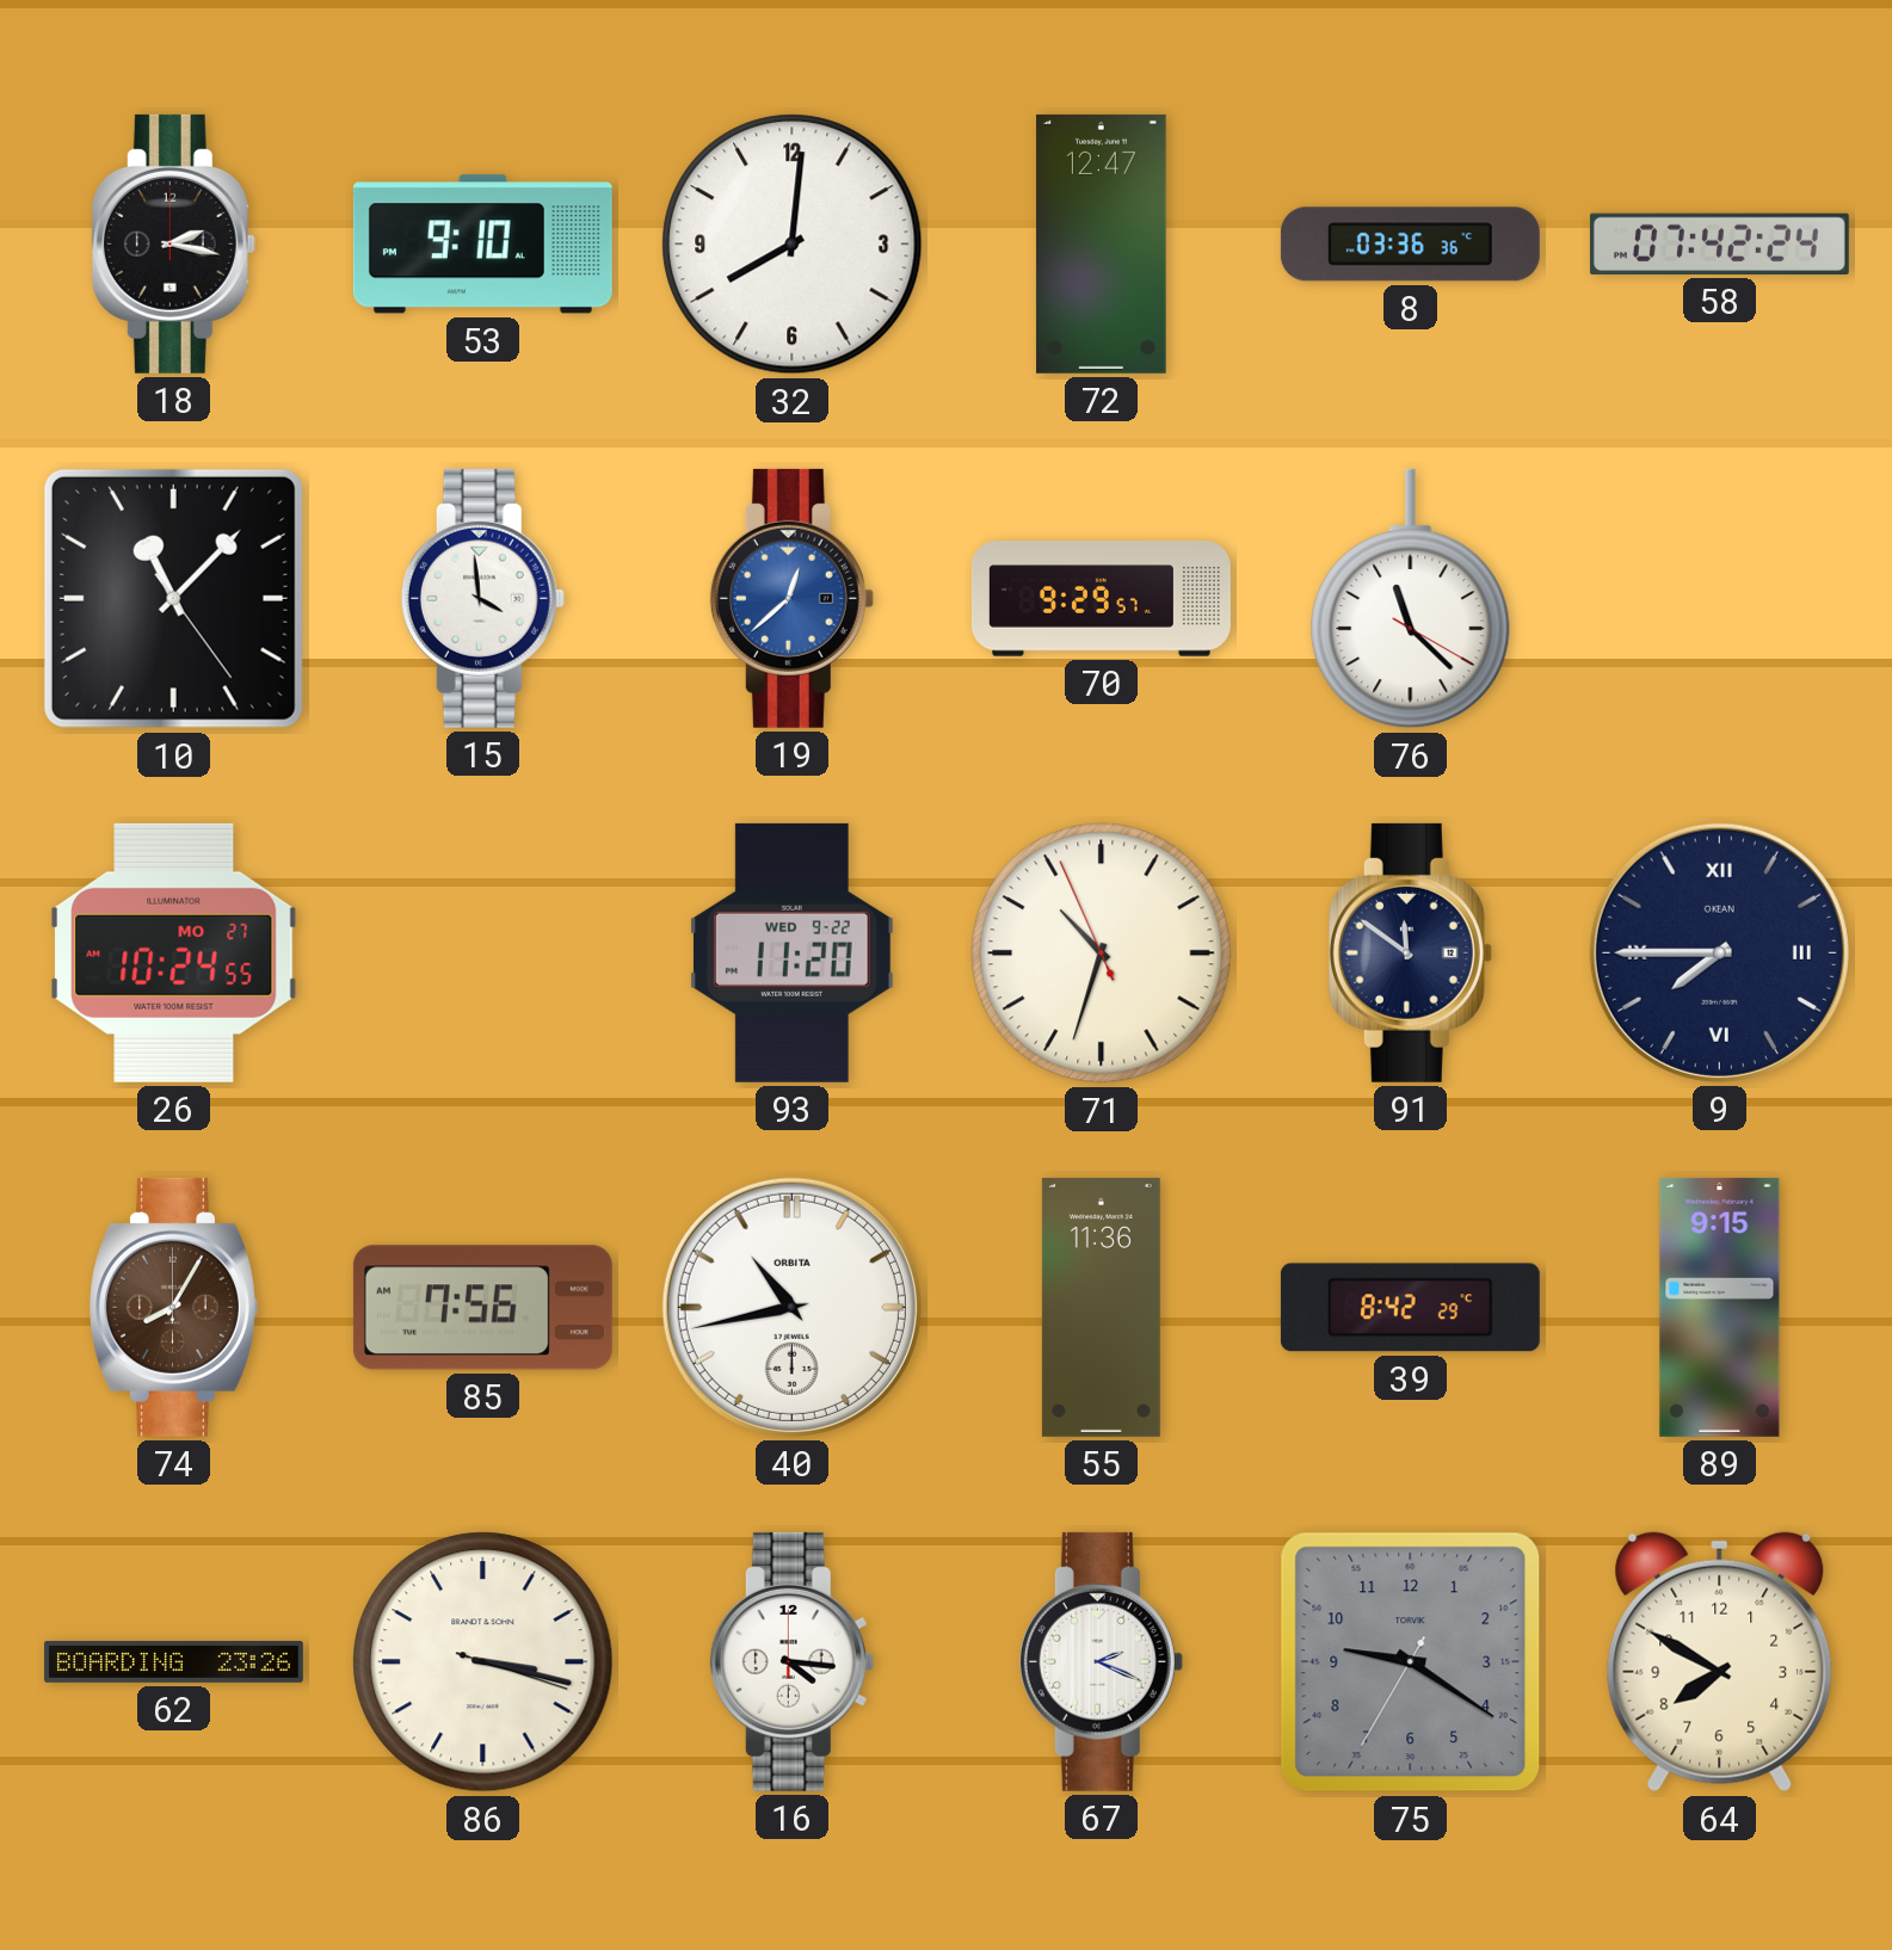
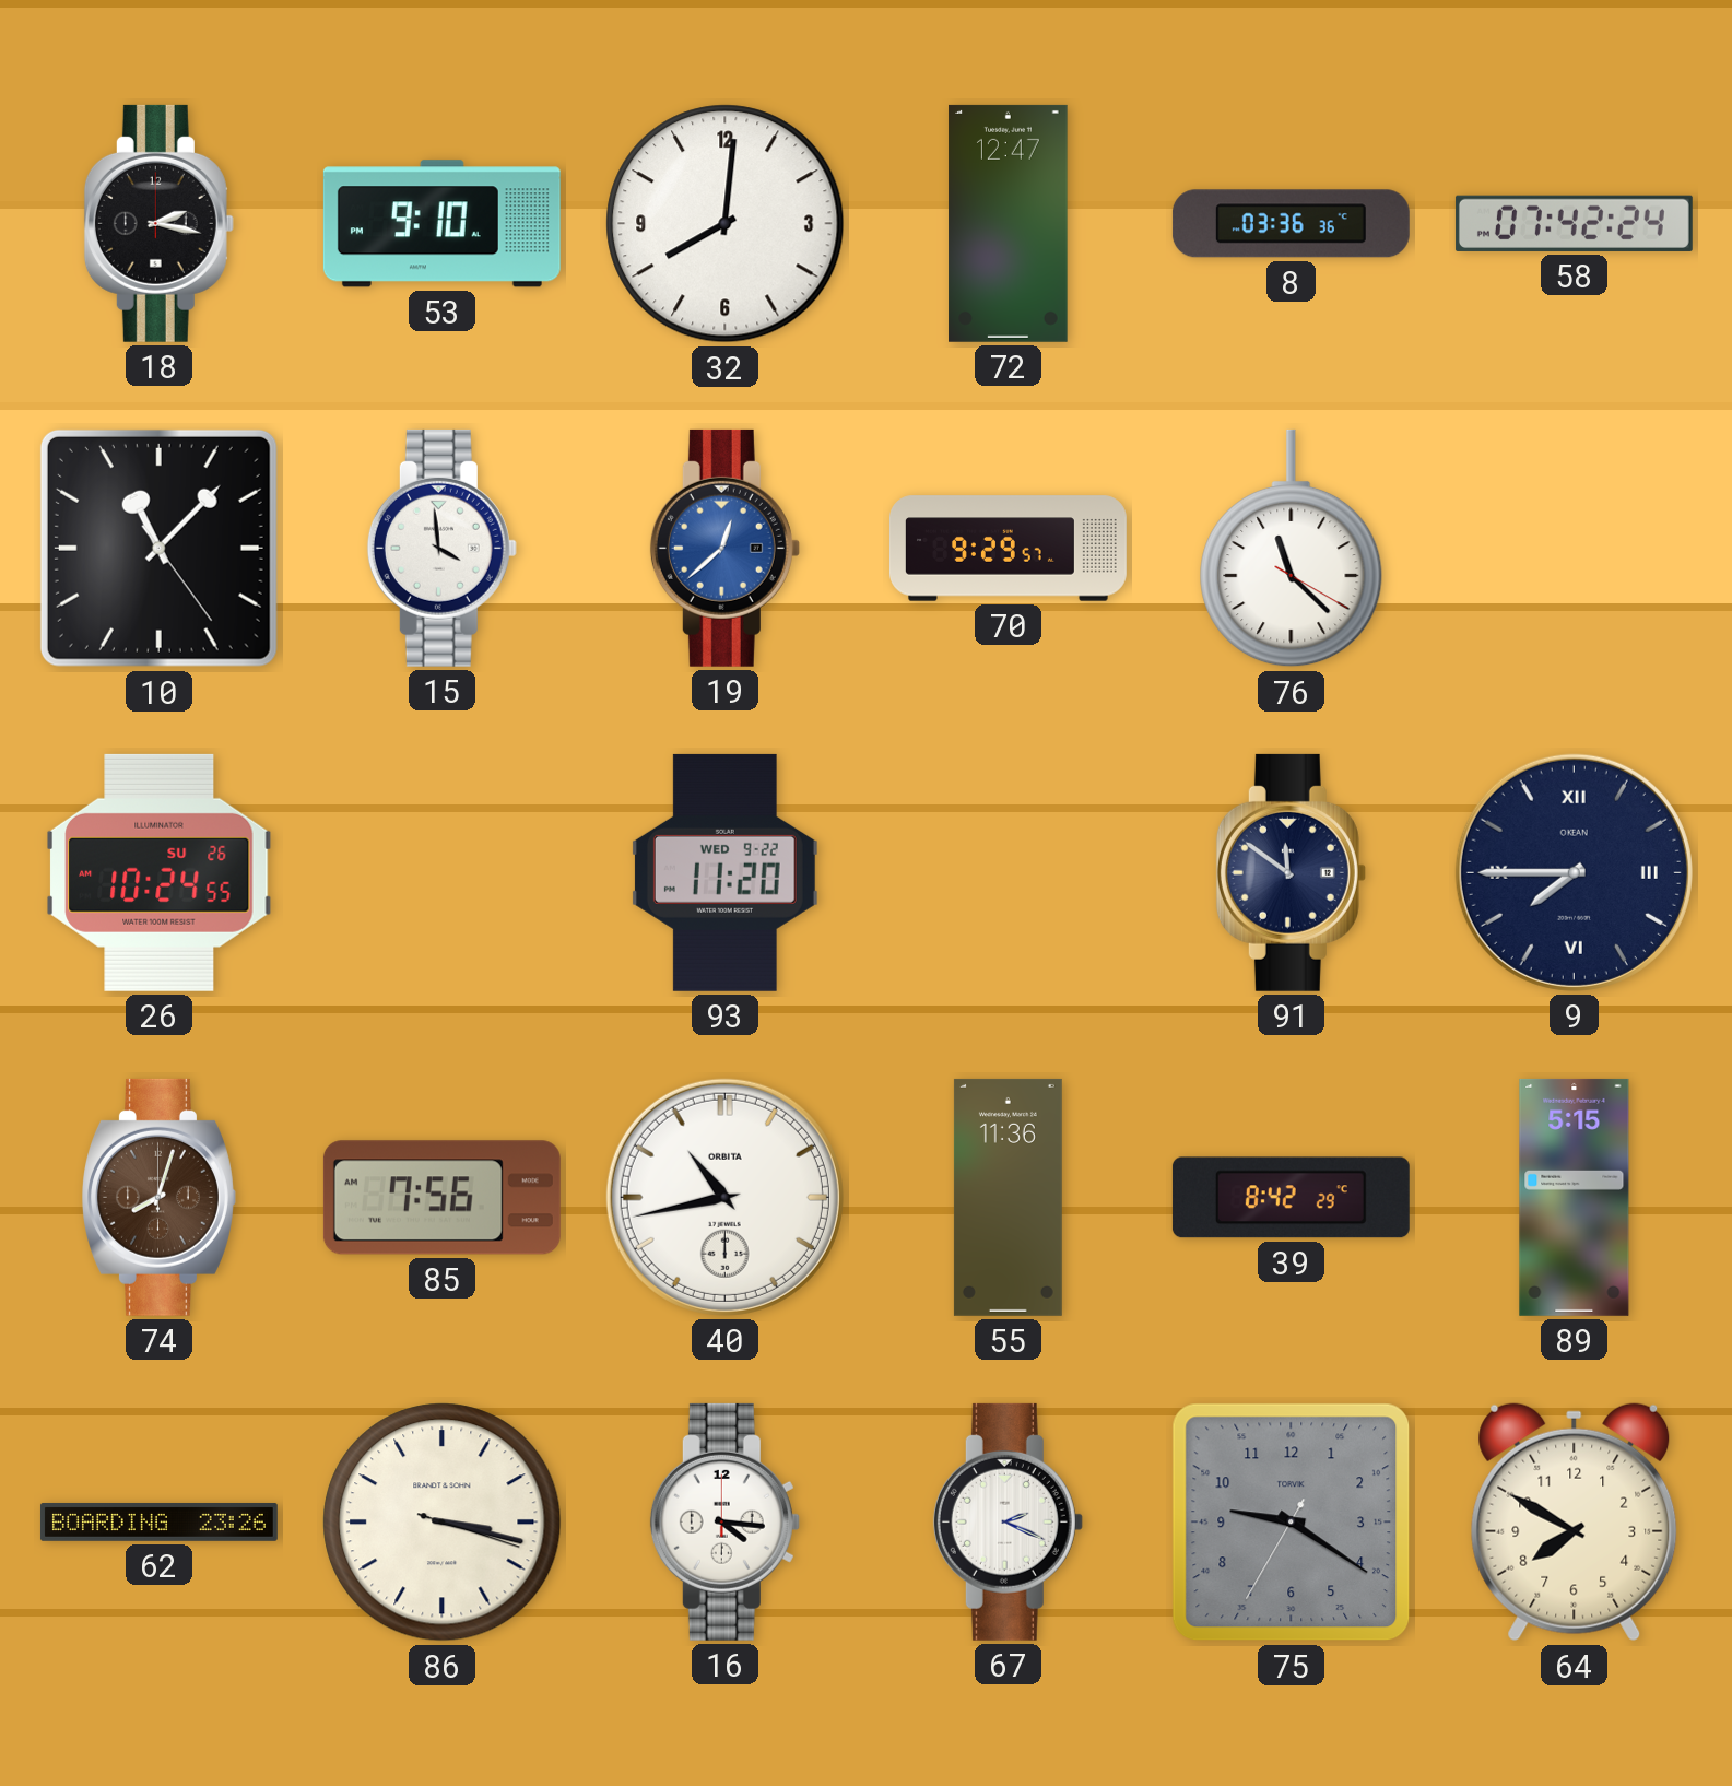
26 date: MO 27 -> SU 26
71: 10:32 -> none
74: 8:05 -> 8:03
89: 9:15 -> 5:15
